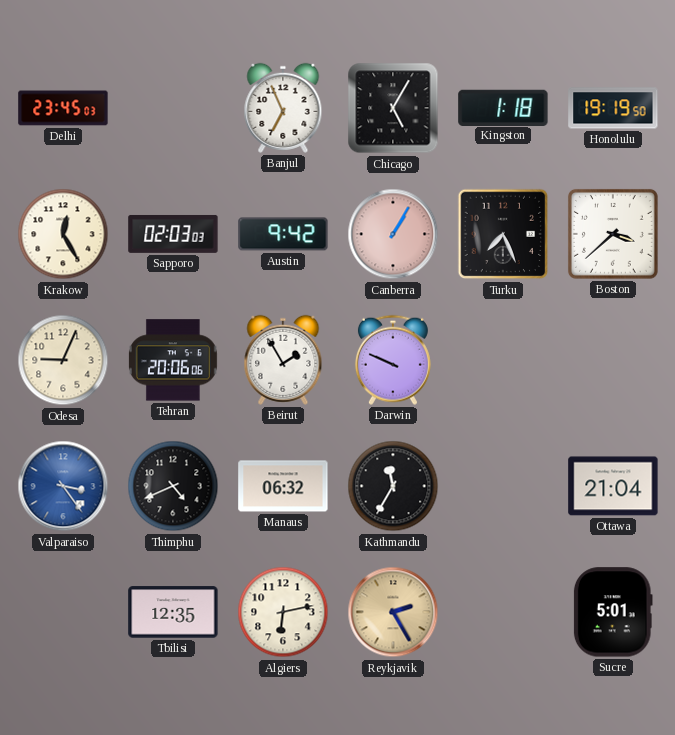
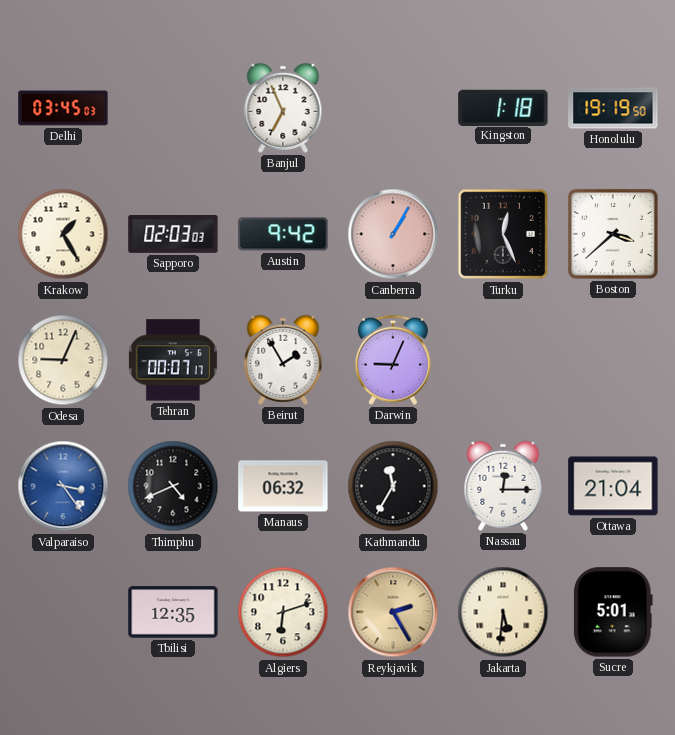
Delhi: 23:45 -> 03:45
Chicago: 5:05 -> none
Krakow: 12:25 -> 1:25
Turku: 7:26 -> 12:26
Tehran: 20:06 -> 00:07
Darwin: 9:49 -> 9:04
Nassau: none -> 12:15
Algiers: 6:13 -> 6:12
Jakarta: none -> 5:31
